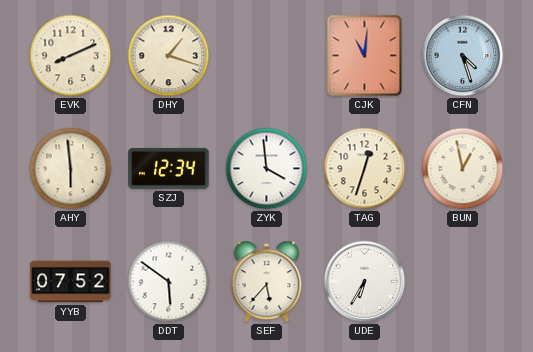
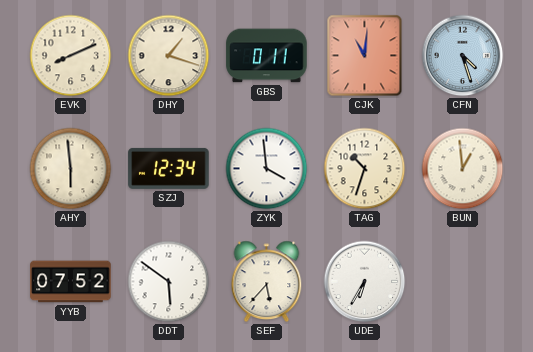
GBS: none -> 0:11
TAG: 12:33 -> 10:33
BUN: 12:58 -> 12:59
